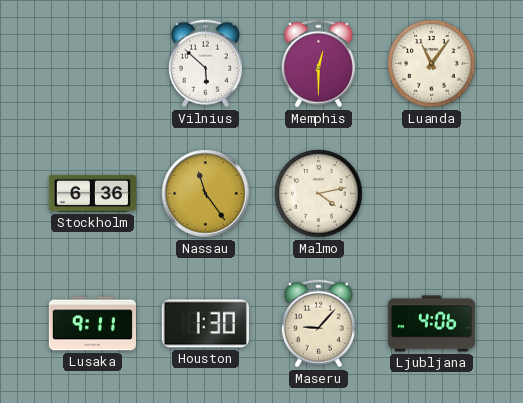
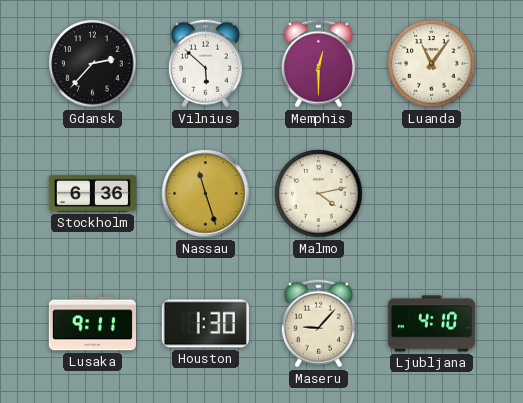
Gdansk: none -> 2:37
Nassau: 11:24 -> 11:27
Ljubljana: 4:06 -> 4:10
